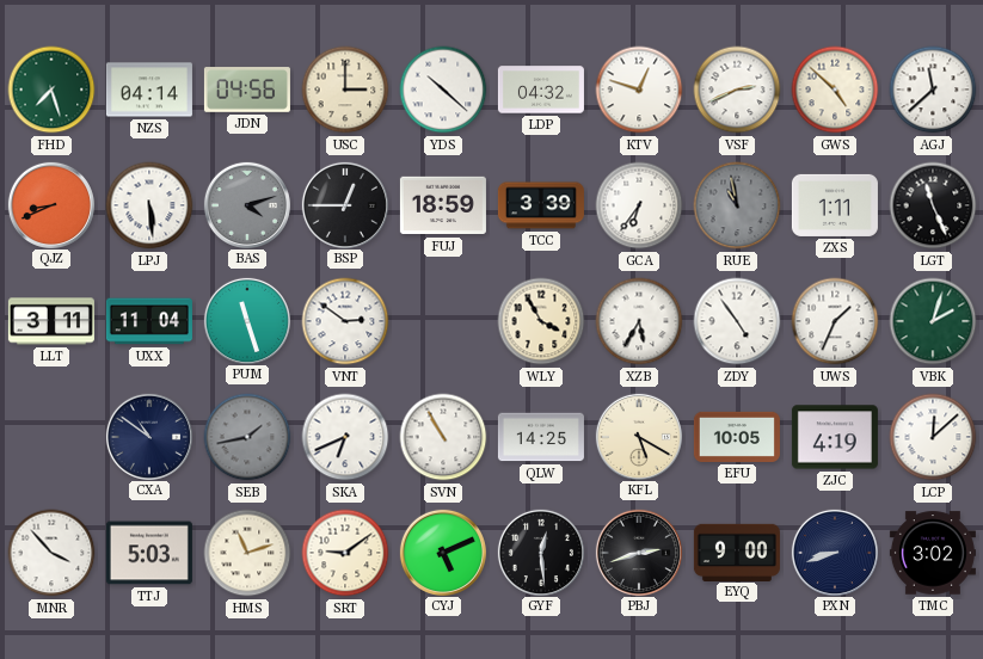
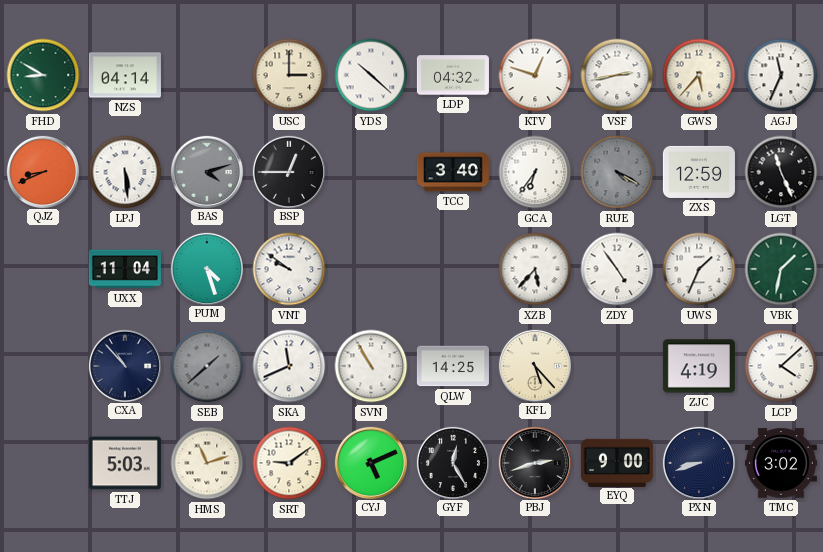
FHD: 7:27 -> 8:50
JDN: 04:56 -> none
VSF: 2:41 -> 2:43
GWS: 4:52 -> 5:37
AGJ: 11:38 -> 11:34
FUJ: 18:59 -> none
TCC: 3:39 -> 3:40
RUE: 10:58 -> 4:20
ZXS: 1:11 -> 12:59
LLT: 3:11 -> none
PUM: 11:27 -> 4:27
VNT: 2:51 -> 9:51
WLY: 3:55 -> none
XZB: 5:35 -> 5:37
VBK: 2:03 -> 1:32
CXA: 10:51 -> 10:53
SEB: 1:43 -> 1:38
SKA: 6:41 -> 11:41
KFL: 5:20 -> 5:23
EFU: 10:05 -> none
LCP: 12:08 -> 4:08
MNR: 3:53 -> none
GYF: 12:29 -> 12:25
